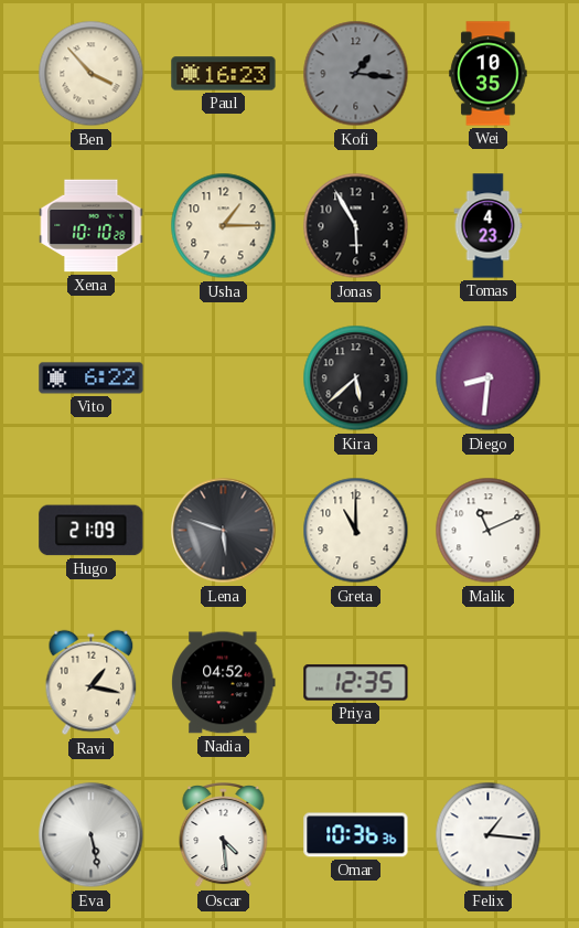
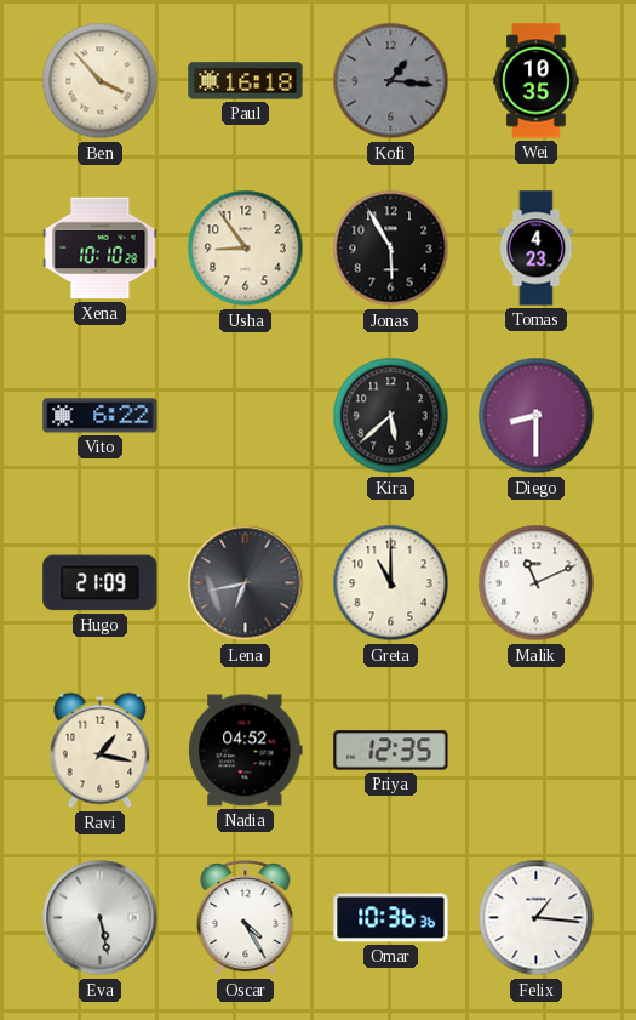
Paul: 16:23 -> 16:18
Usha: 1:15 -> 8:54
Diego: 8:31 -> 8:30
Lena: 5:48 -> 6:43
Oscar: 4:29 -> 4:25
